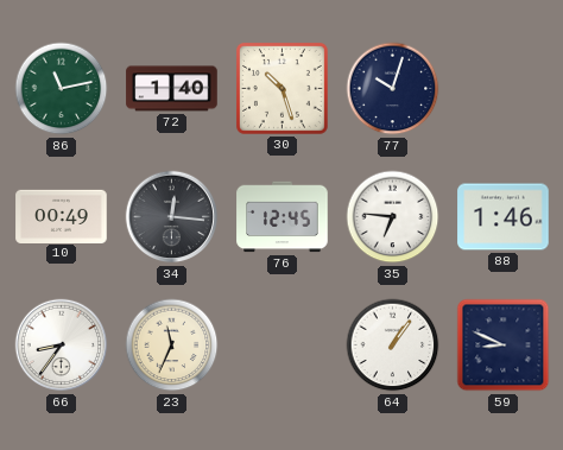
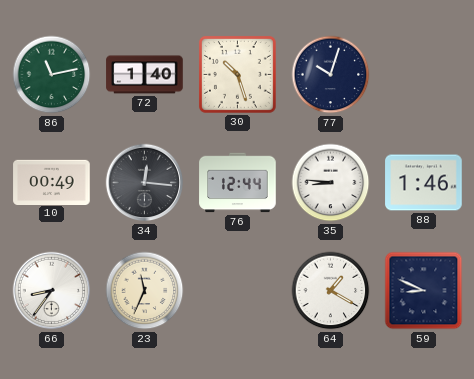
76: 12:45 -> 12:44
35: 6:46 -> 8:46
64: 1:06 -> 1:20
